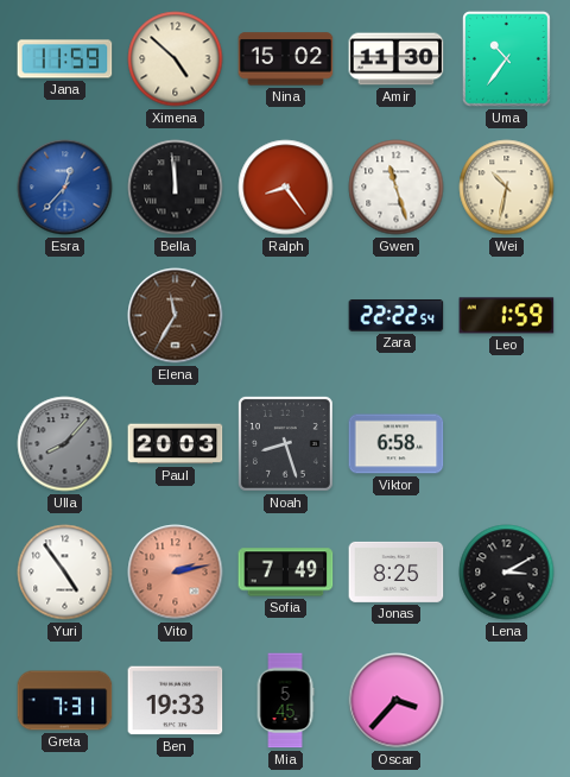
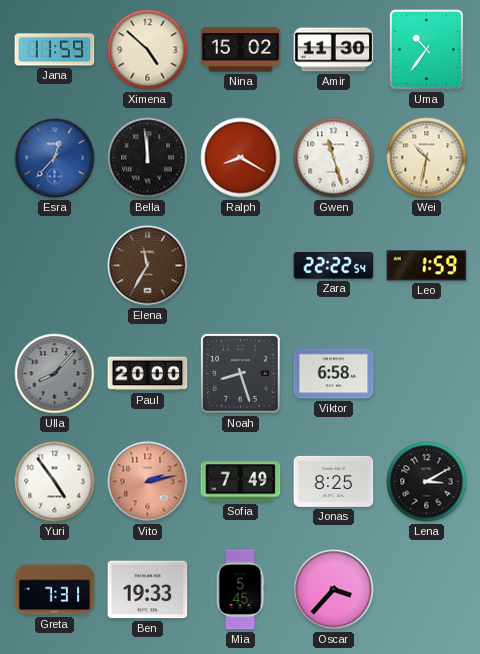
Ralph: 8:24 -> 8:20
Paul: 20:03 -> 20:00
